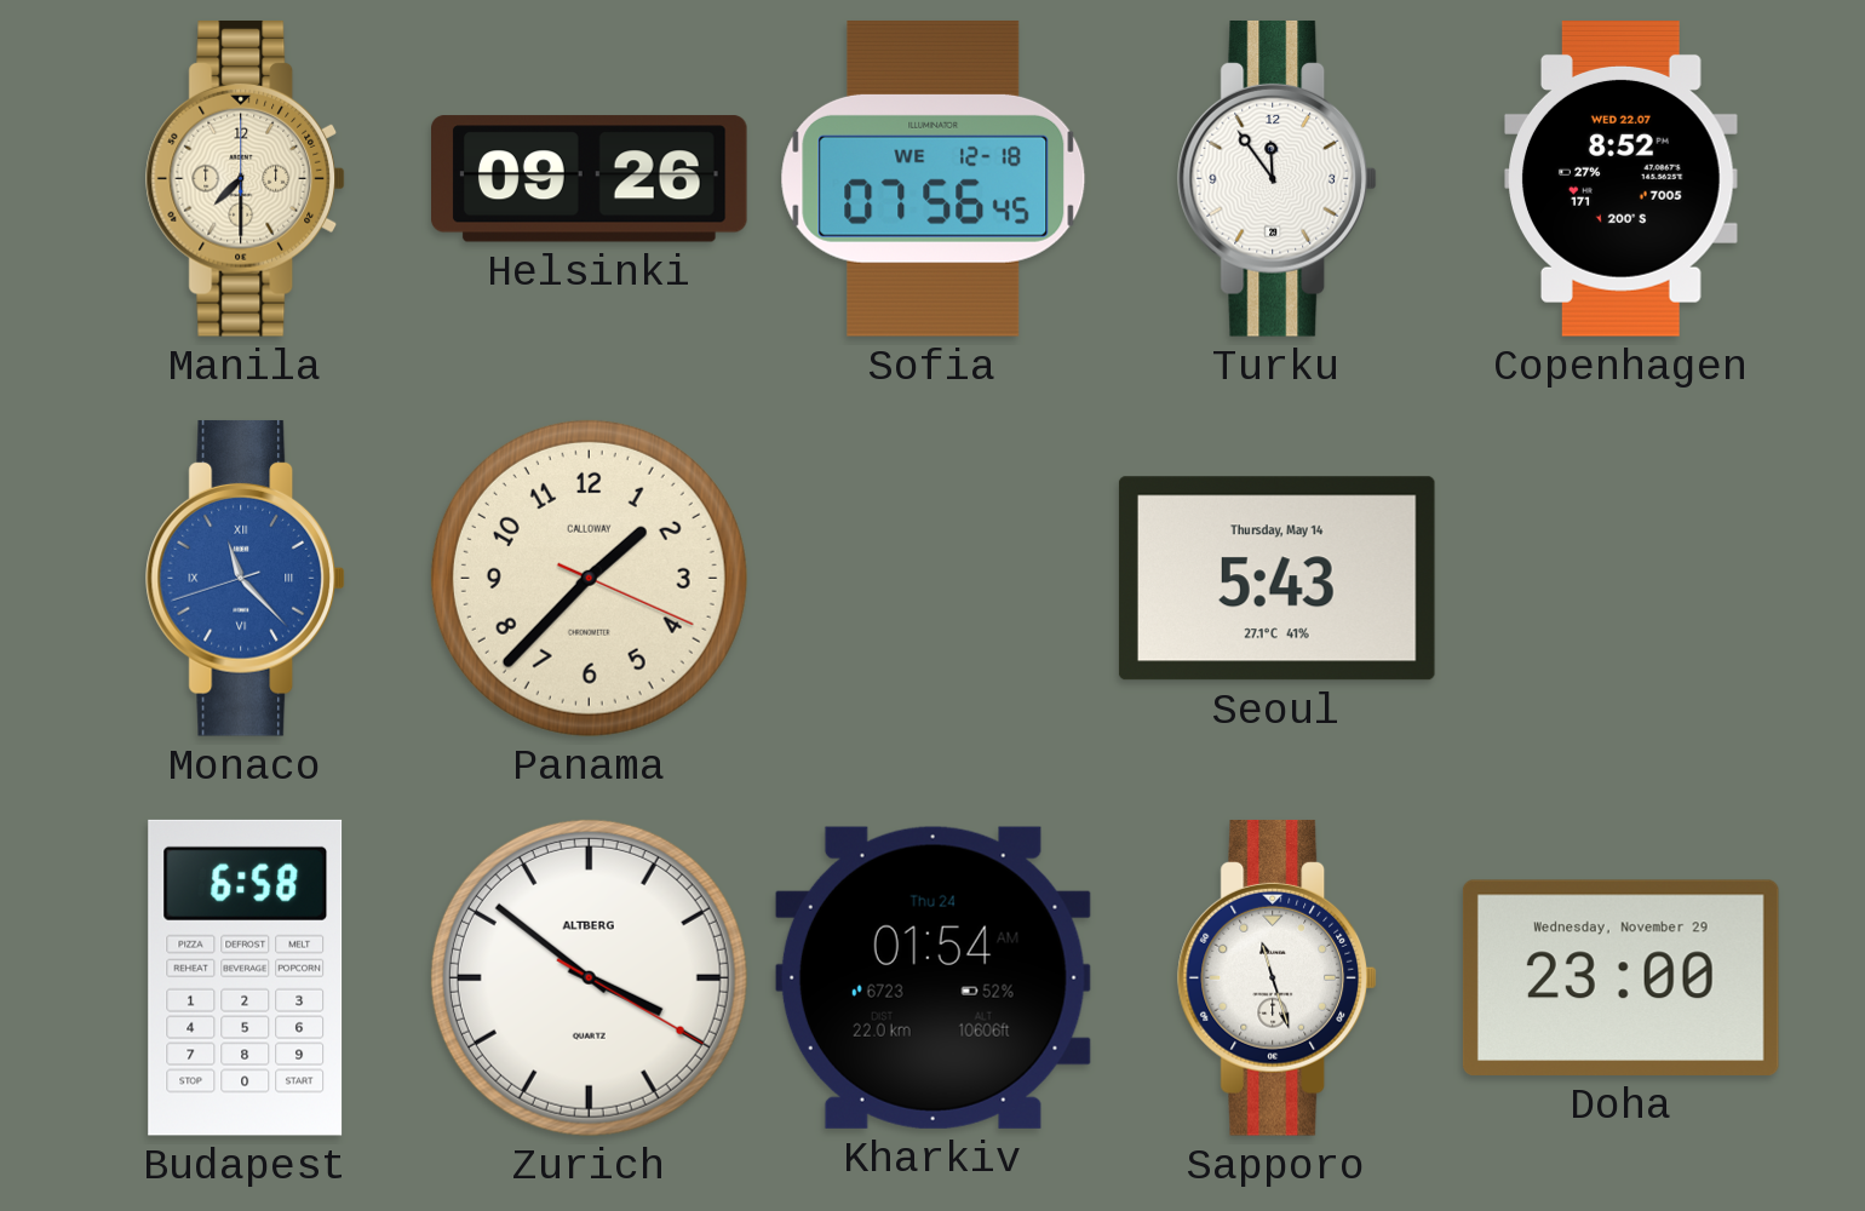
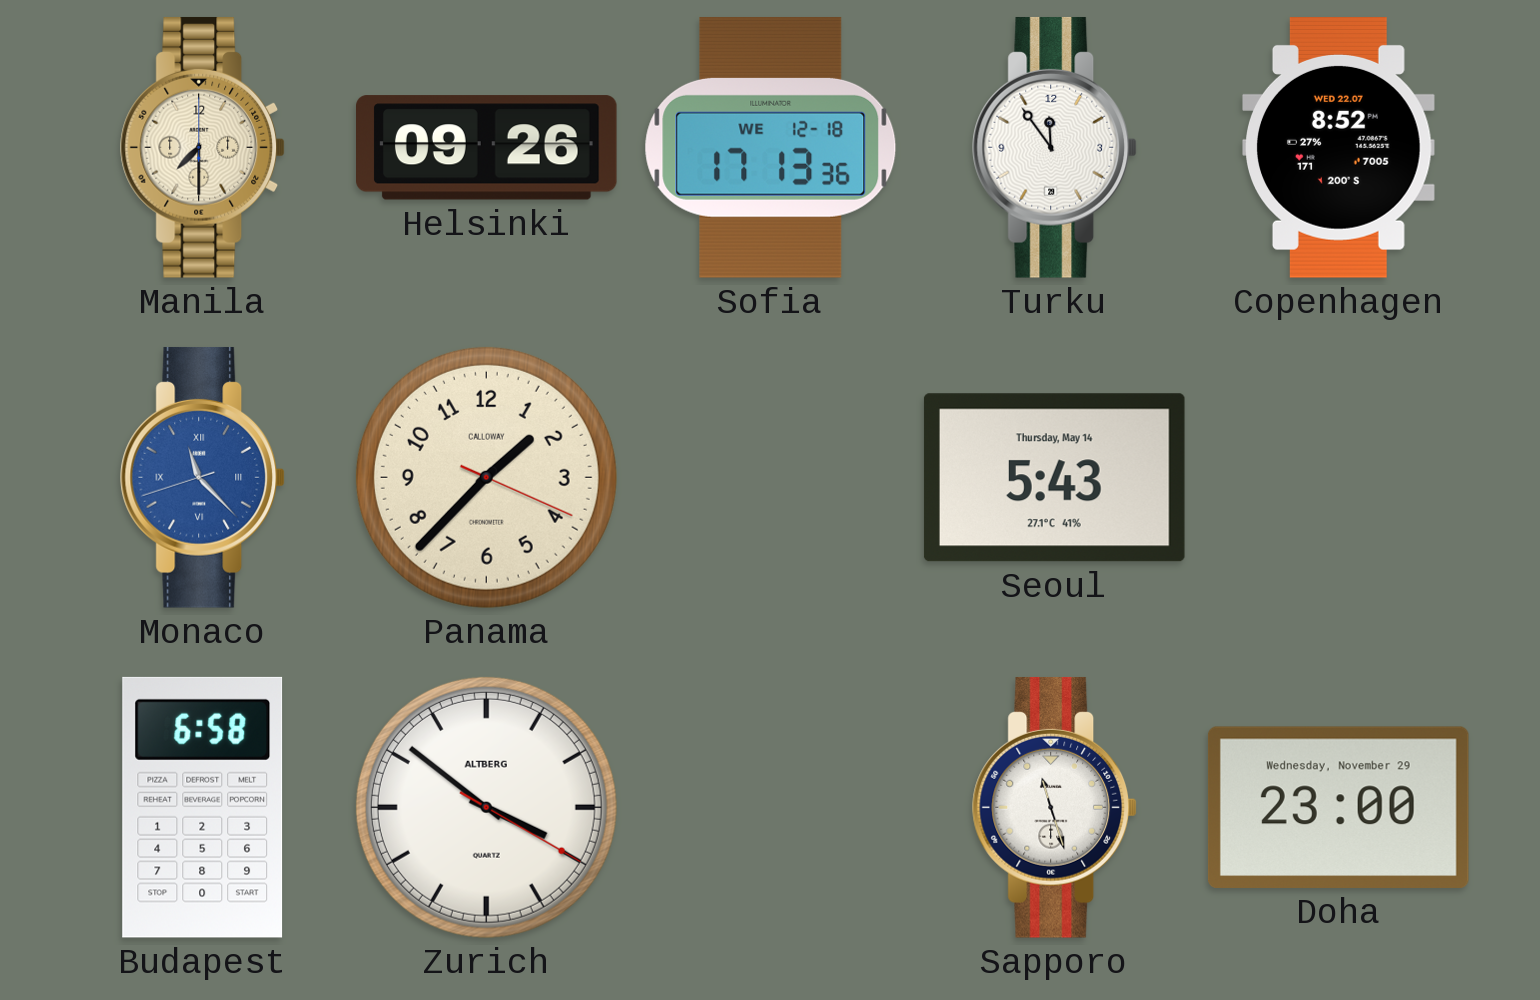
Sofia: 07:56 -> 17:13
Kharkiv: 01:54 -> none
